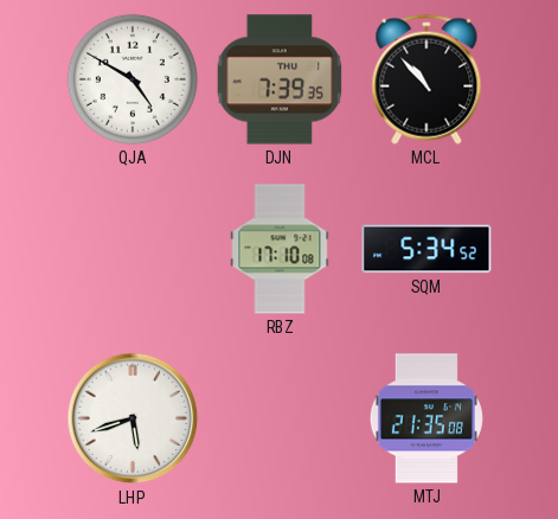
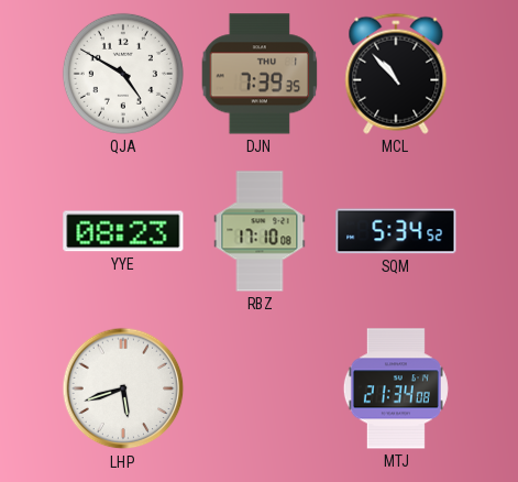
YYE: none -> 08:23
MTJ: 21:35 -> 21:34
